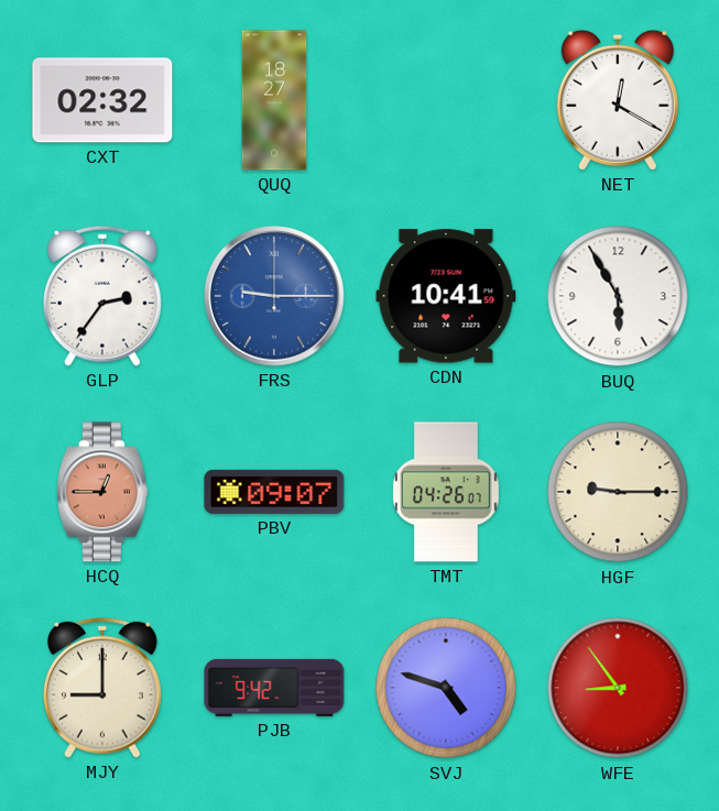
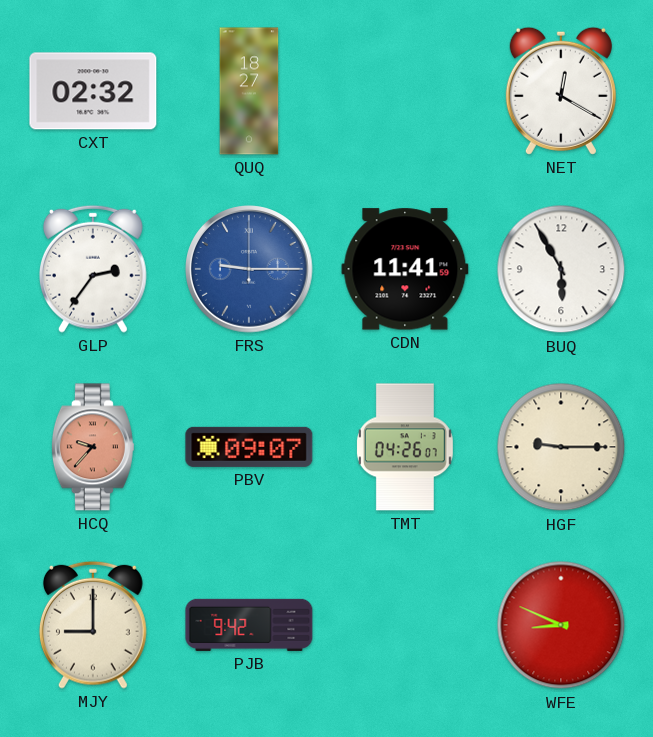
CDN: 10:41 -> 11:41
HCQ: 12:45 -> 9:37
SVJ: 4:48 -> none
WFE: 8:54 -> 8:49
